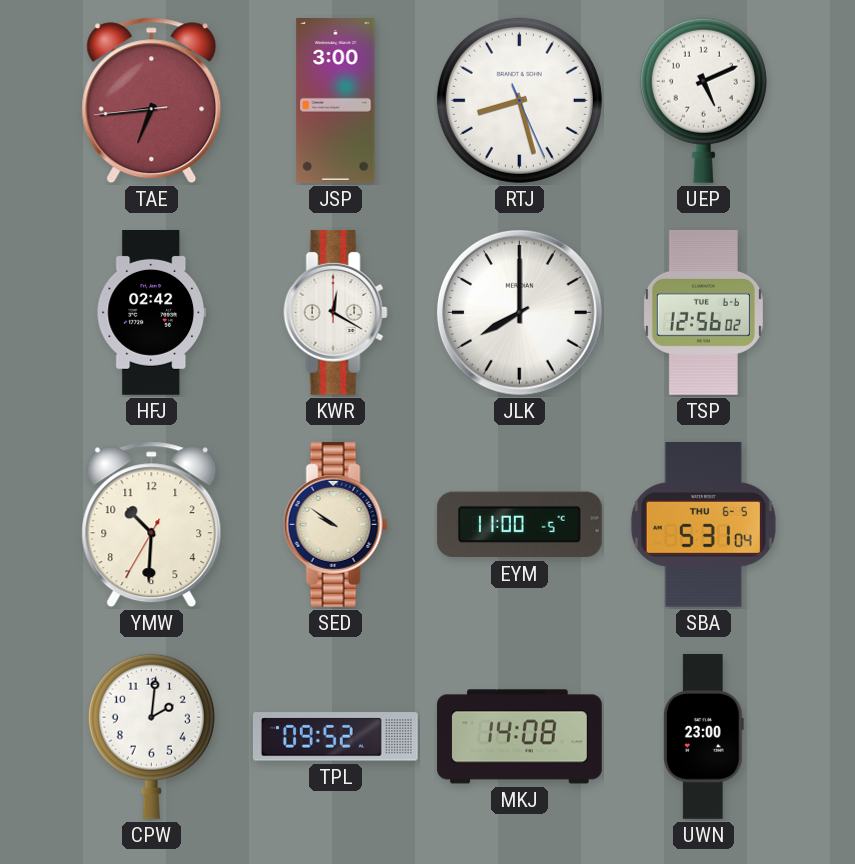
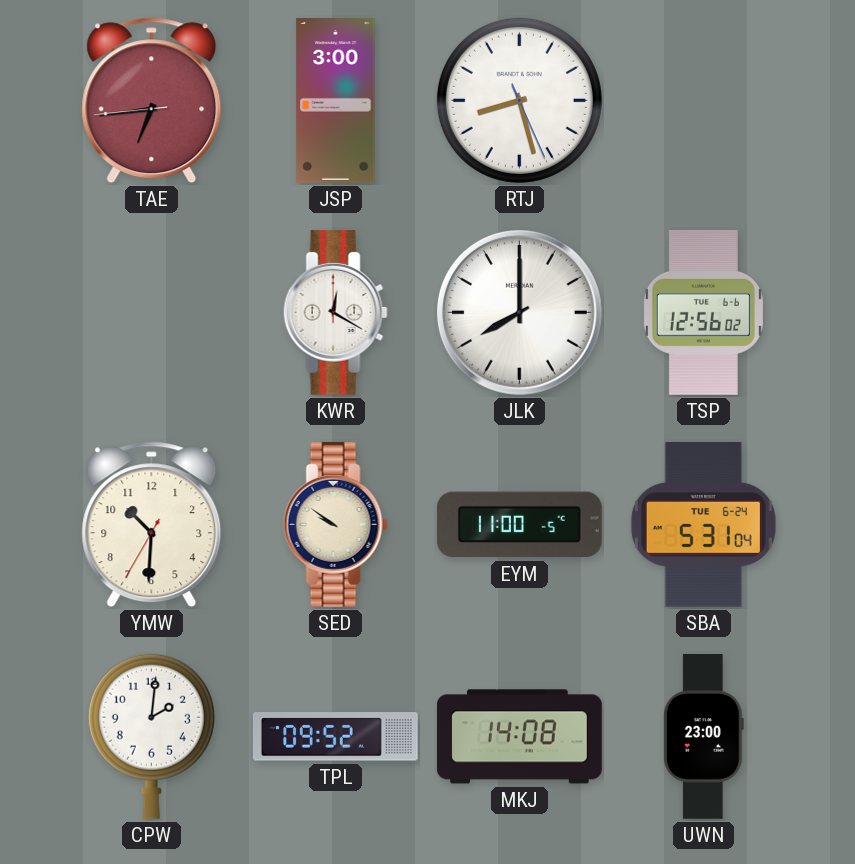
UEP: 5:11 -> none
HFJ: 02:42 -> none
SBA date: THU 6-5 -> TUE 6-24
